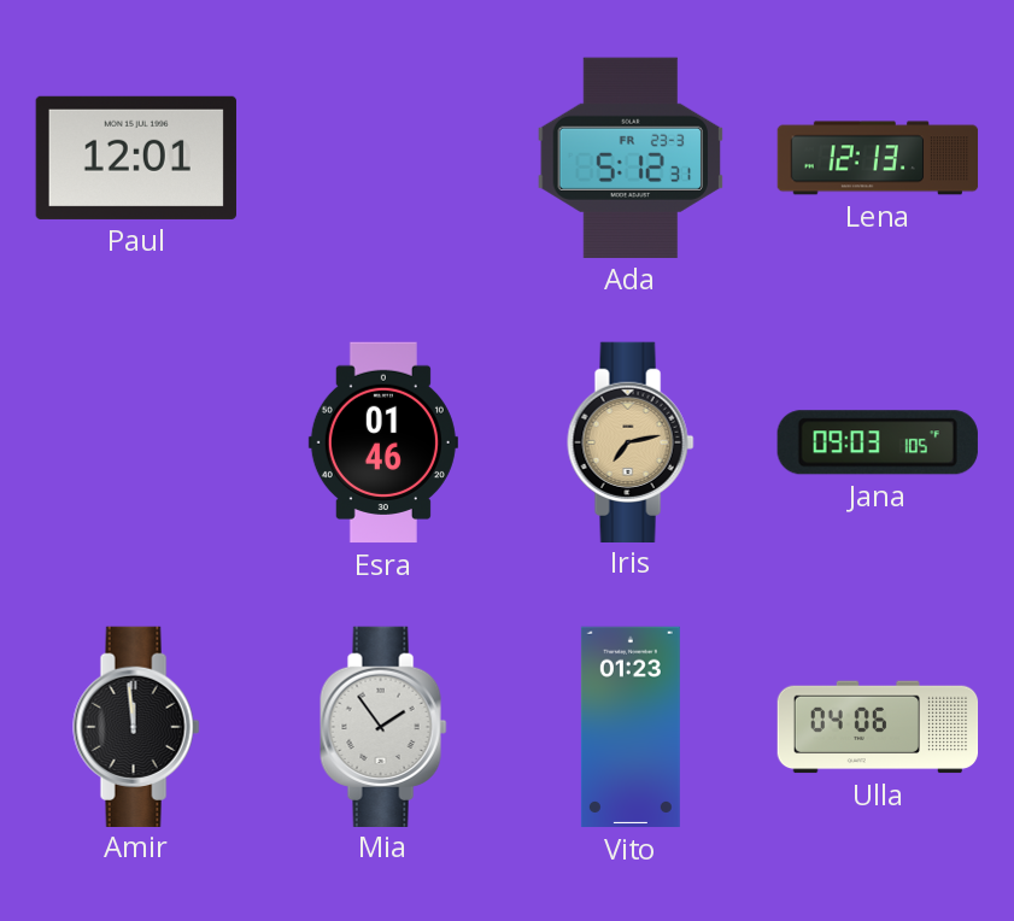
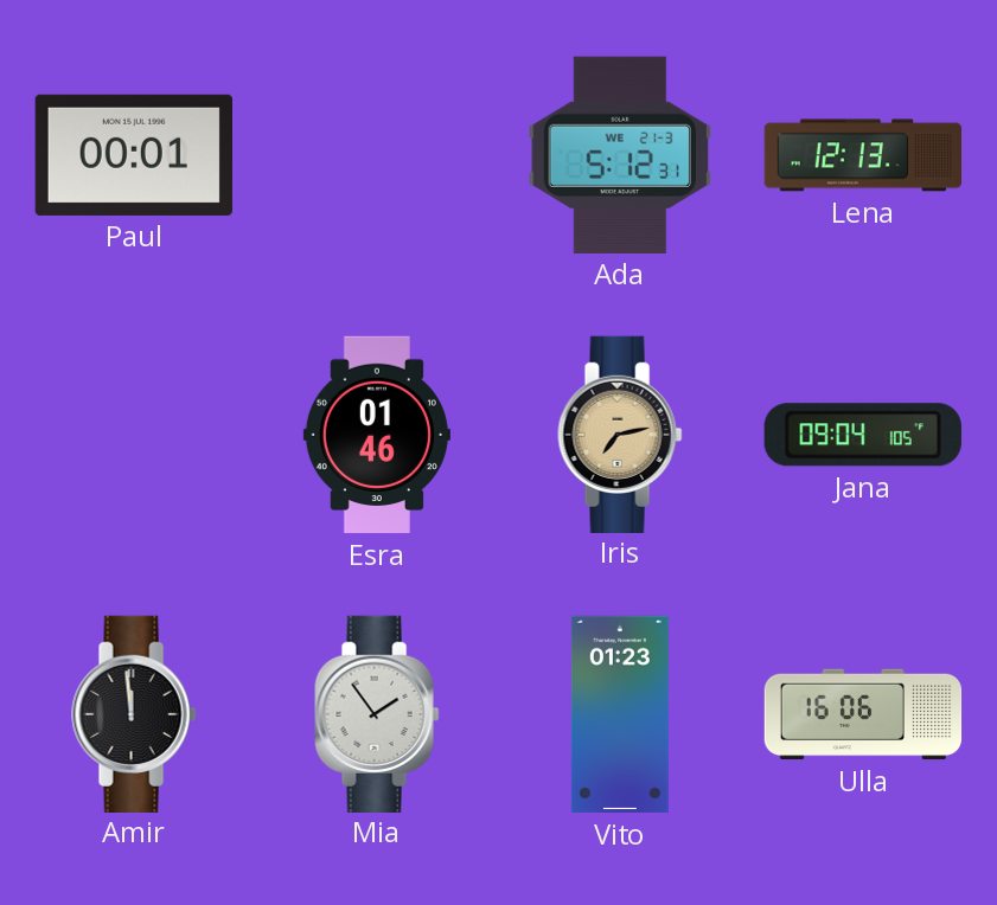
Paul: 12:01 -> 00:01
Ada date: FR 23-3 -> WE 21-3
Jana: 09:03 -> 09:04
Ulla: 04:06 -> 16:06
